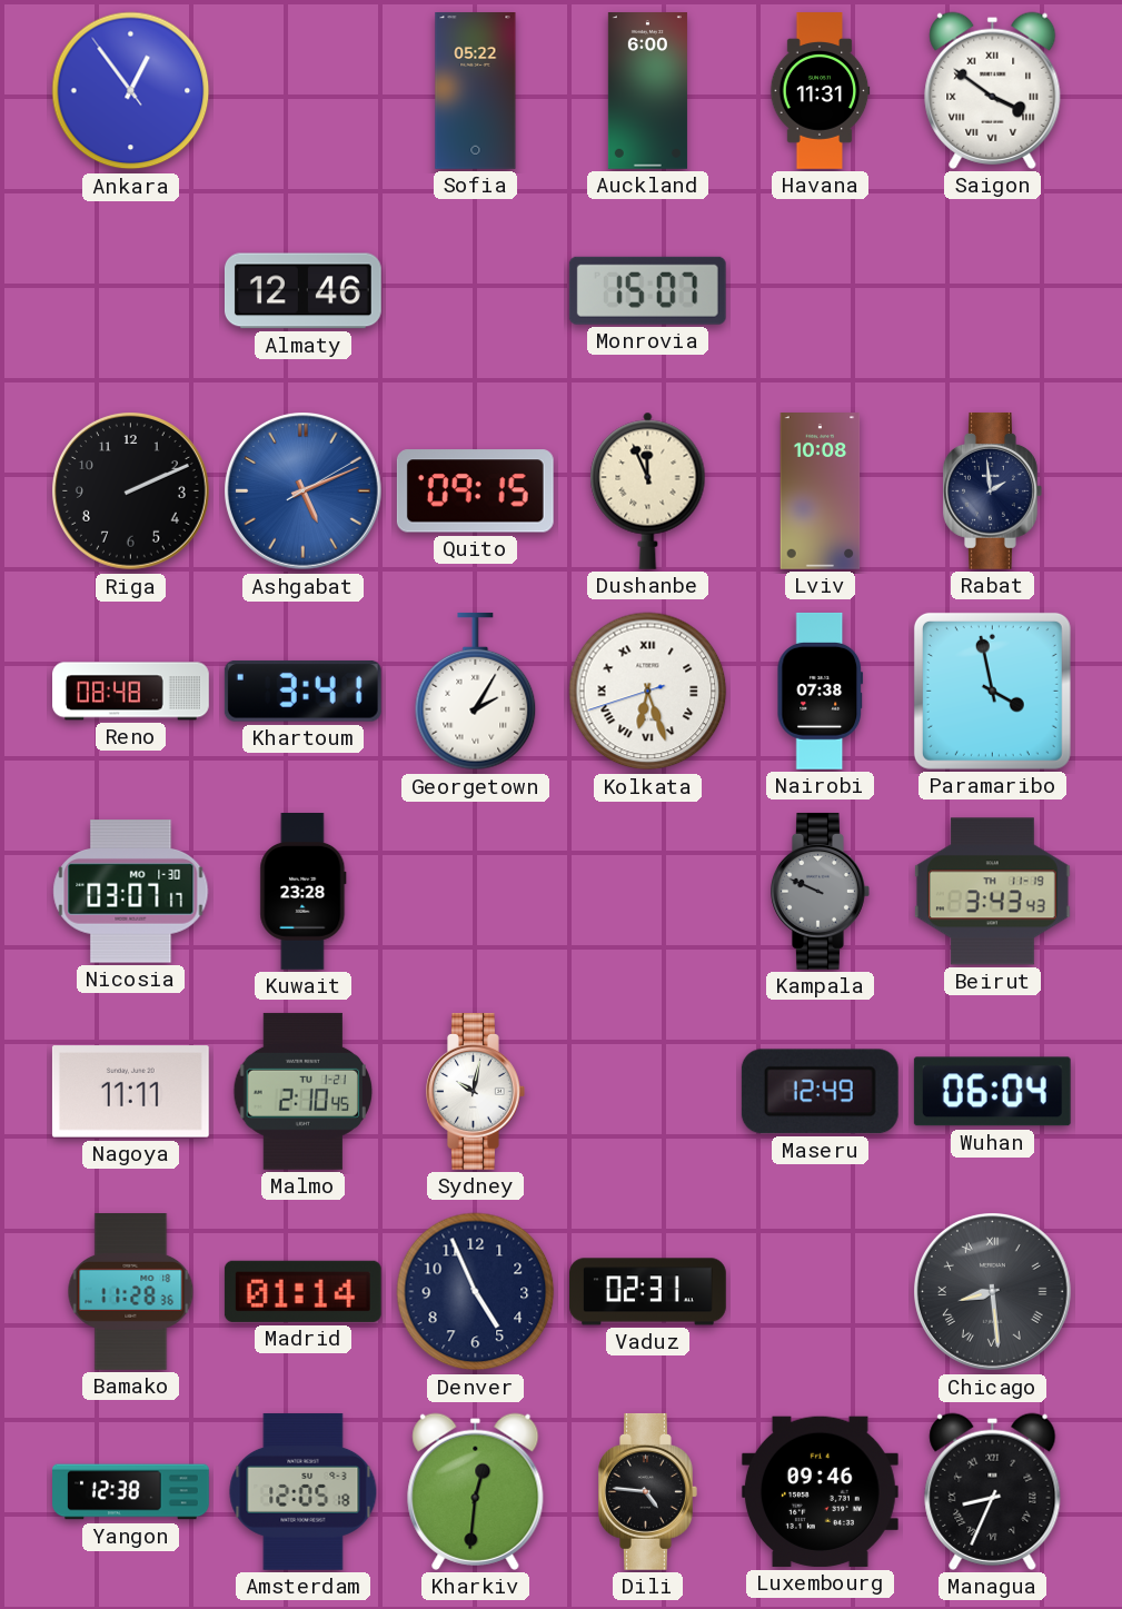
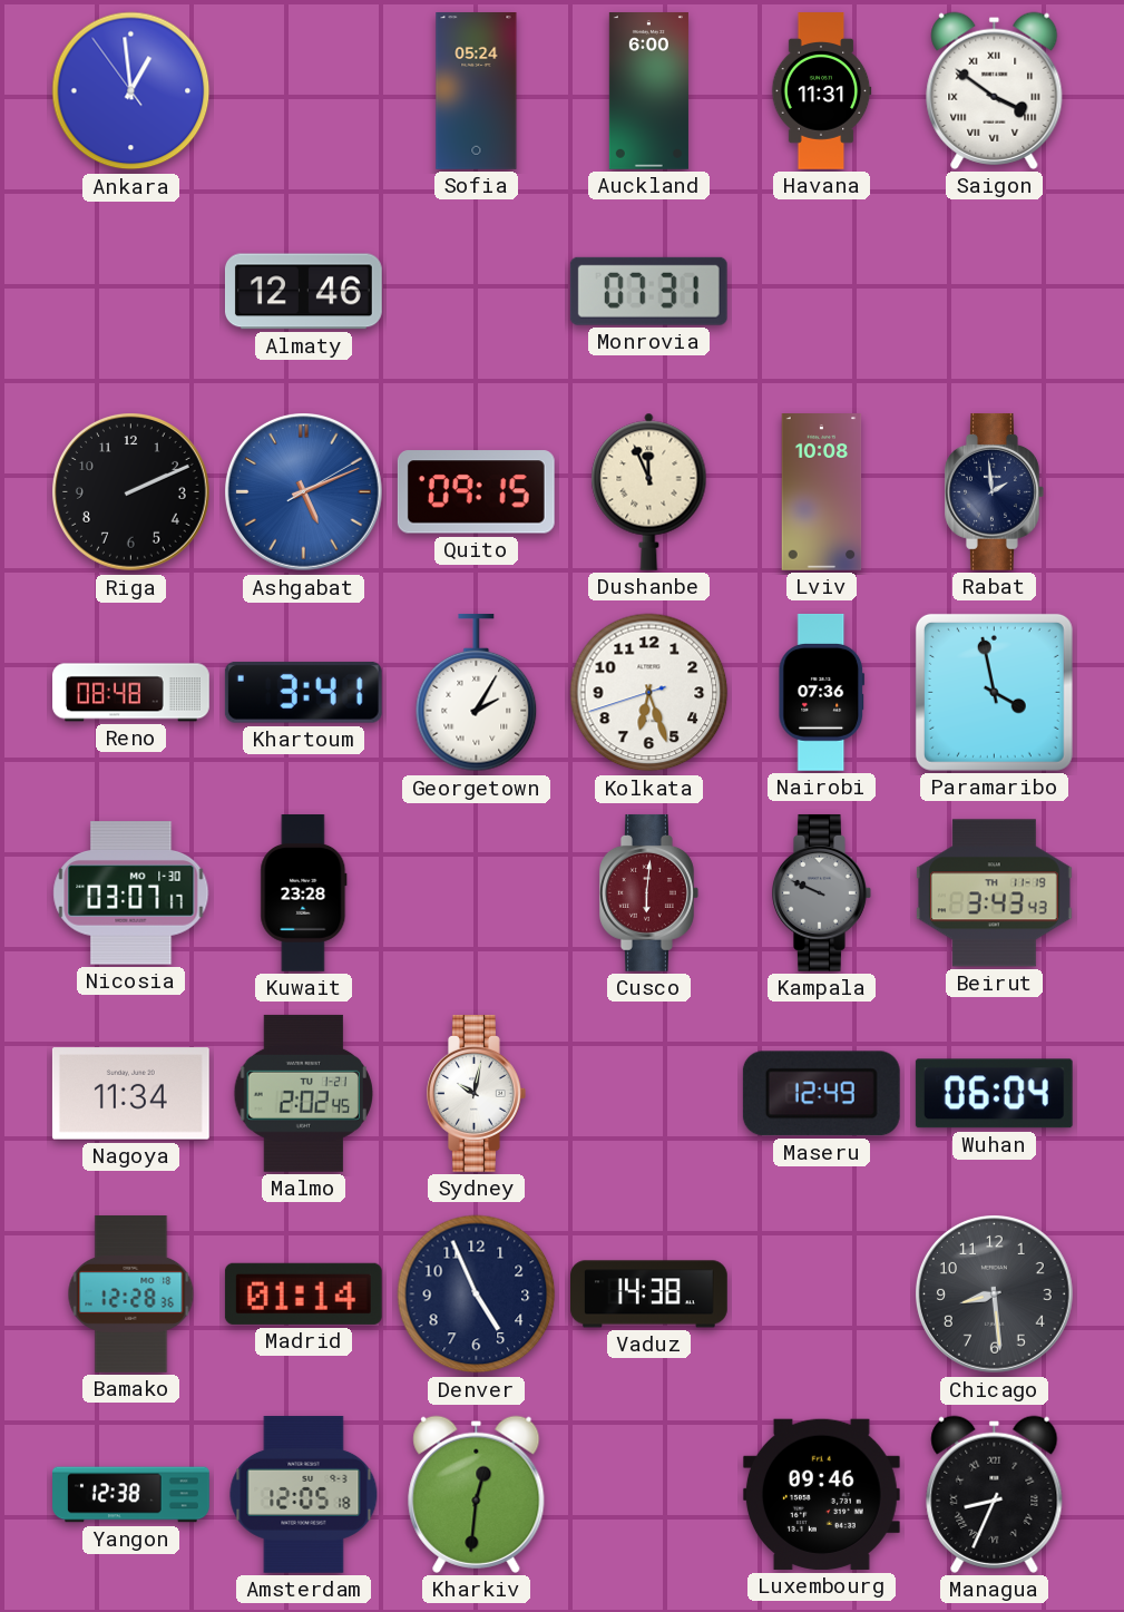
Ankara: 12:53 -> 12:58
Sofia: 05:22 -> 05:24
Monrovia: 15:07 -> 07:31
Kolkata numerals: Roman -> Arabic
Nairobi: 07:38 -> 07:36
Cusco: none -> 6:01
Nagoya: 11:11 -> 11:34
Malmo: 2:10 -> 2:02
Bamako: 11:28 -> 12:28
Vaduz: 02:31 -> 14:38
Chicago numerals: Roman -> Arabic
Dili: 4:46 -> none
